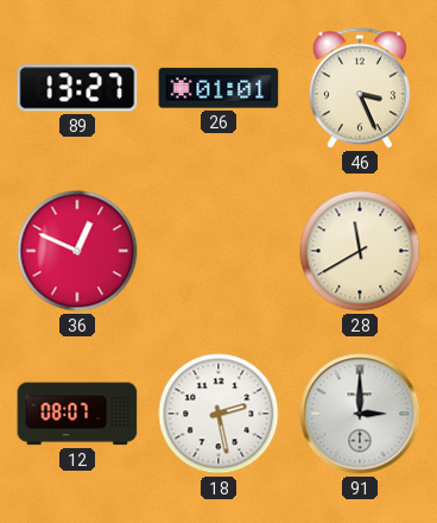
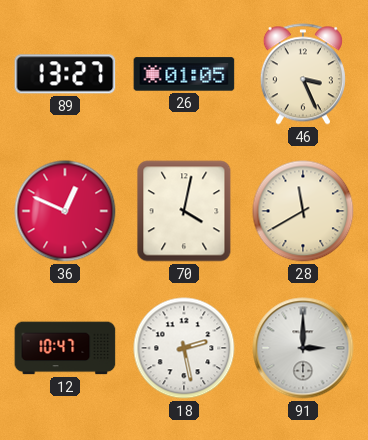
26: 01:01 -> 01:05
70: none -> 4:02
12: 08:07 -> 10:47
